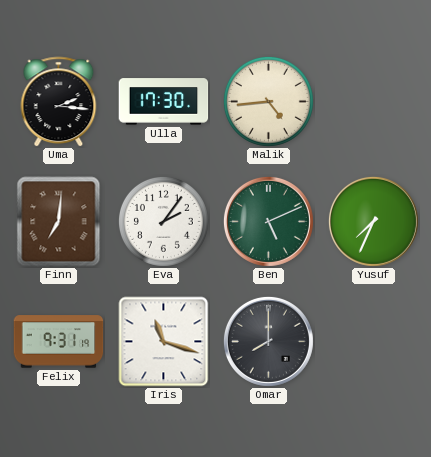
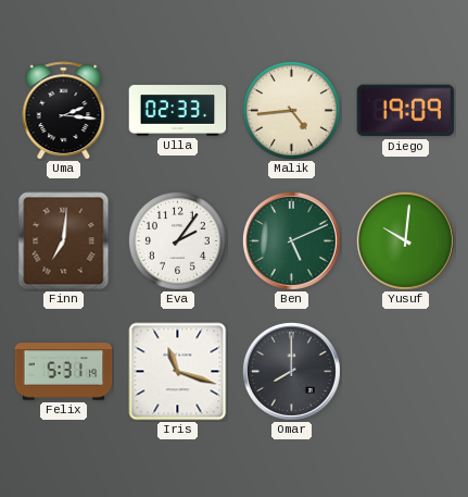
Ulla: 17:30 -> 02:33
Diego: none -> 19:09
Yusuf: 7:34 -> 10:01
Felix: 9:31 -> 5:31
